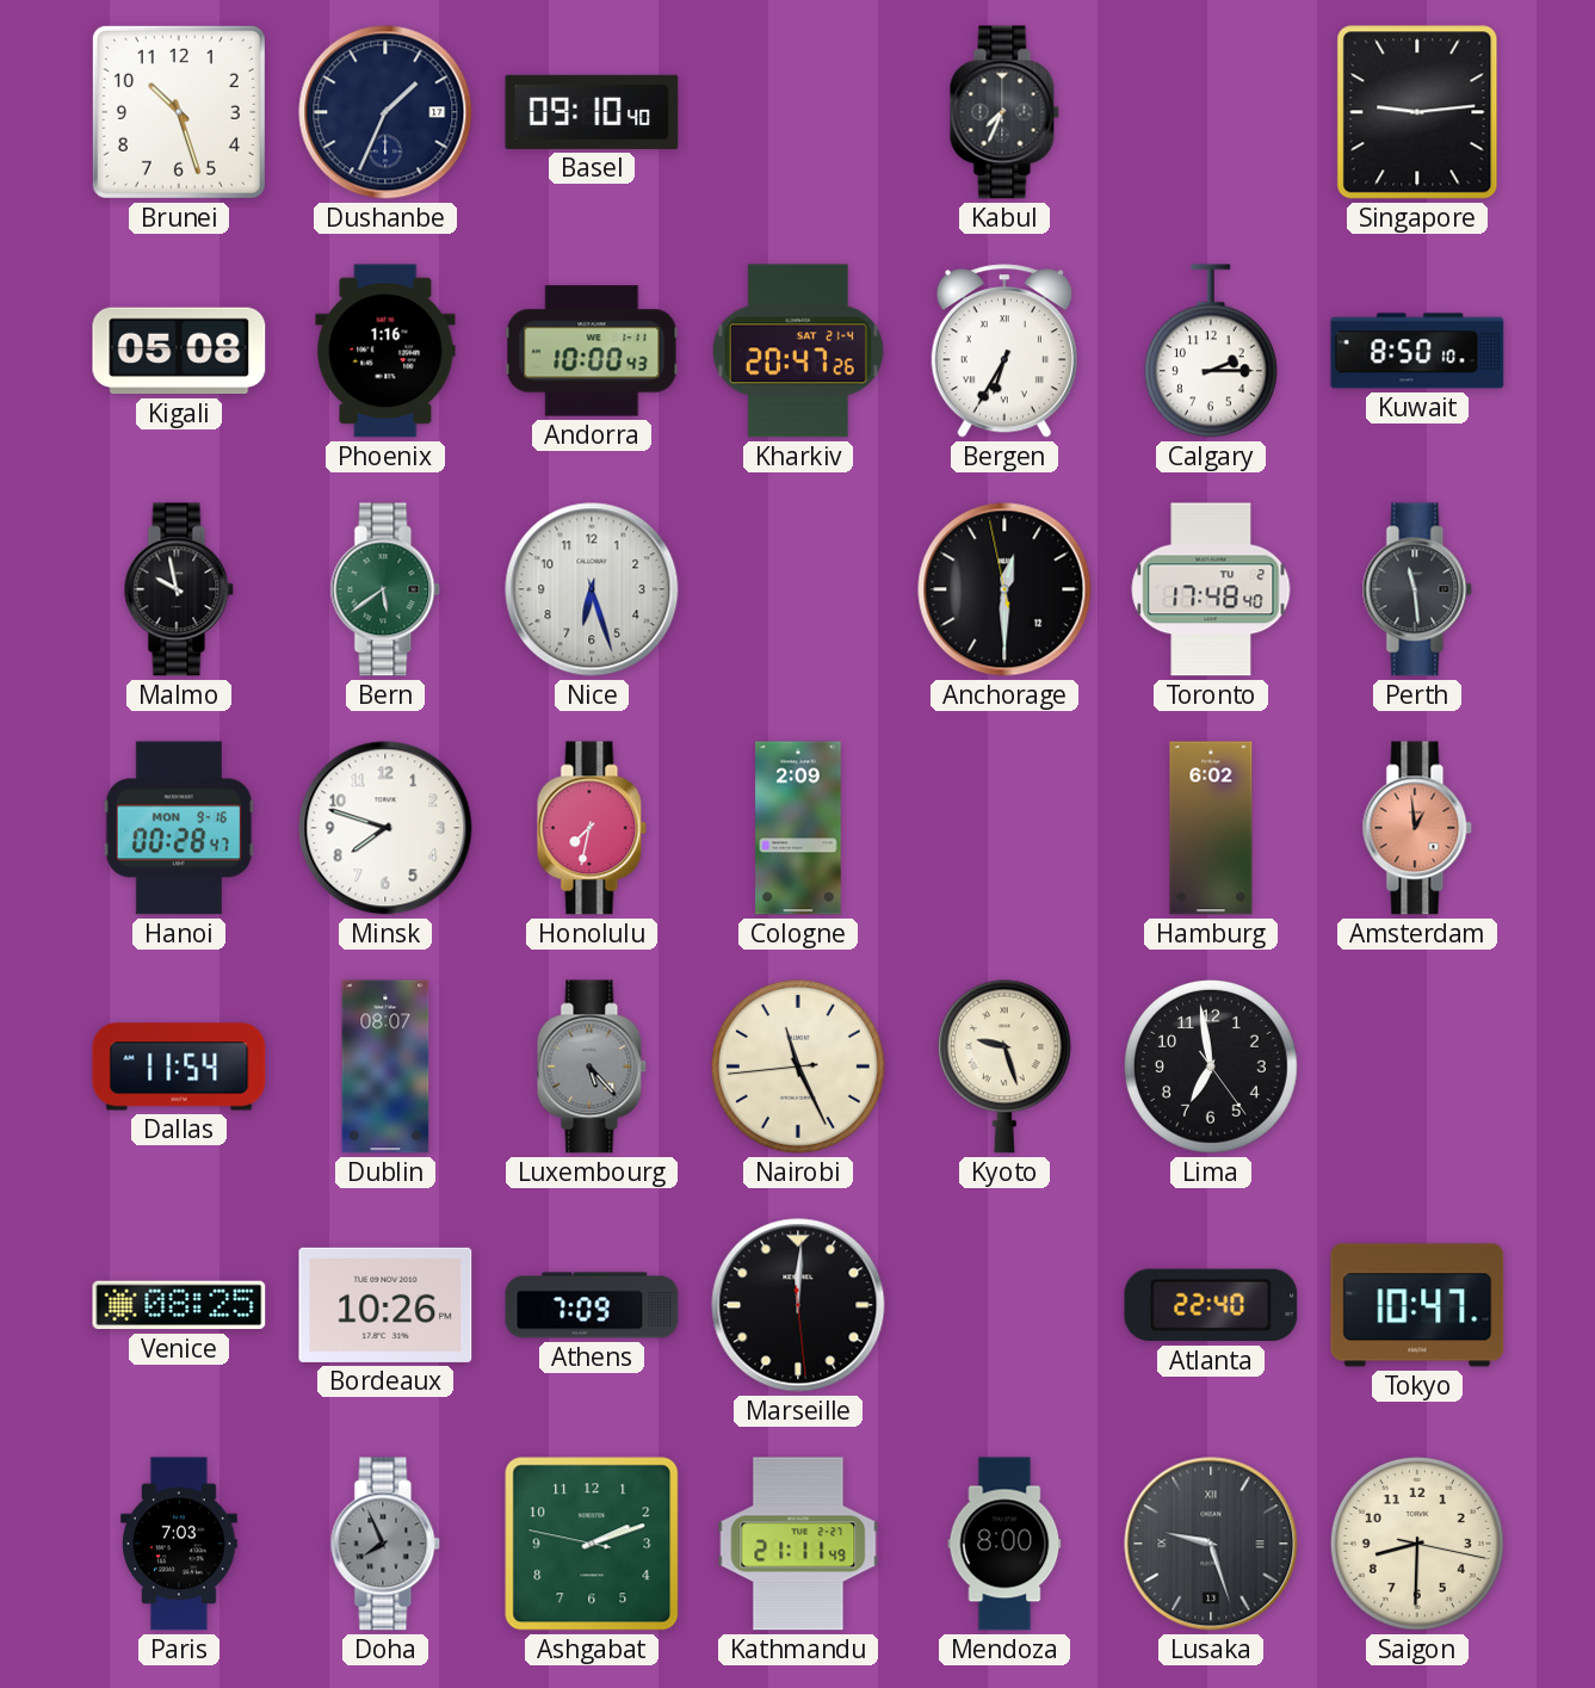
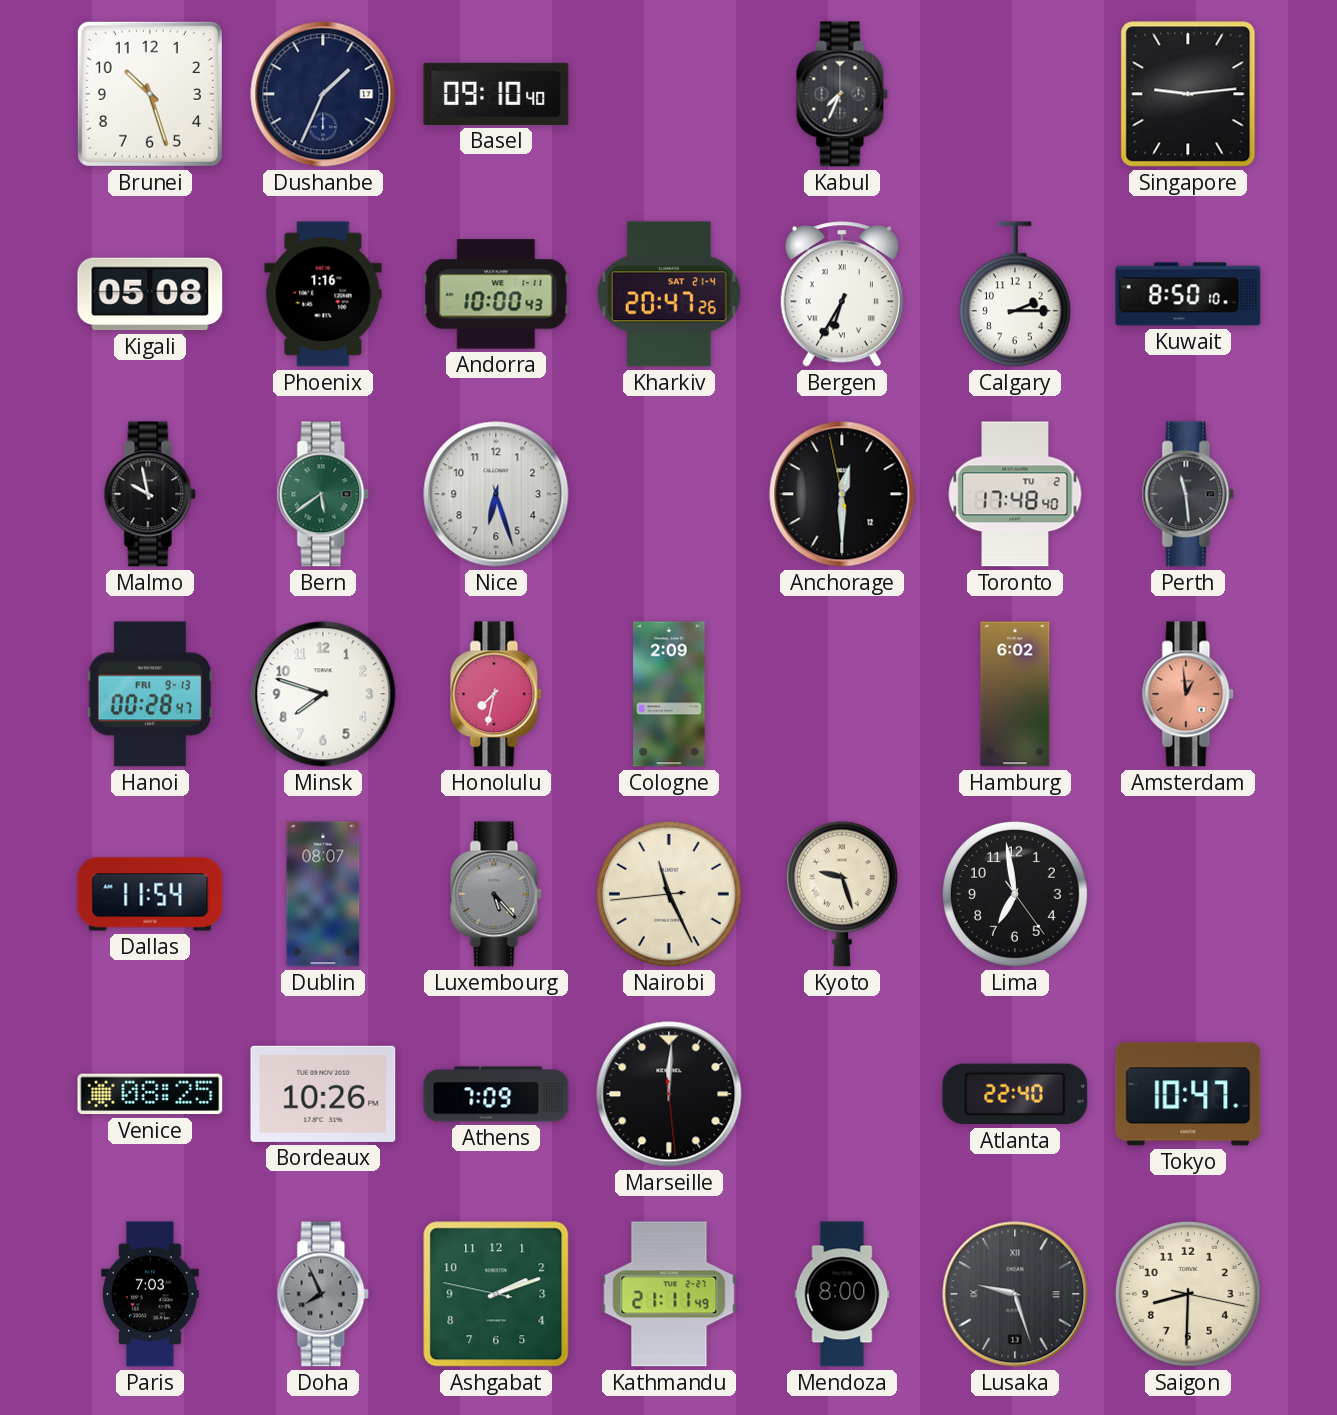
Hanoi date: MON 9-16 -> FRI 9-13
